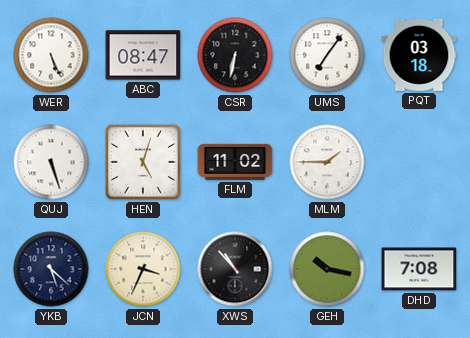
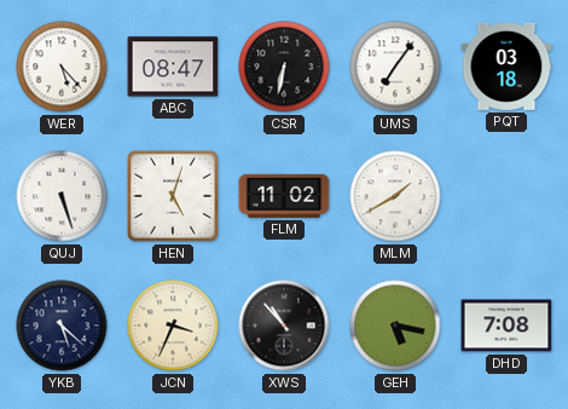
WER: 5:26 -> 5:23
MLM: 1:45 -> 1:40
GEH: 10:17 -> 5:17
